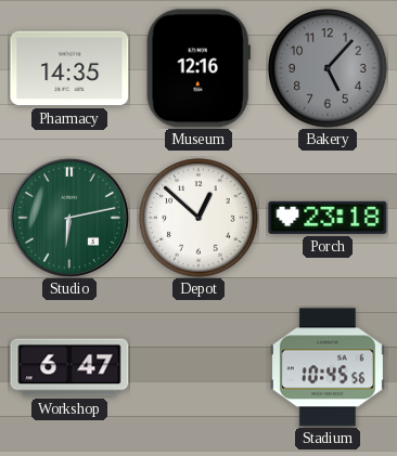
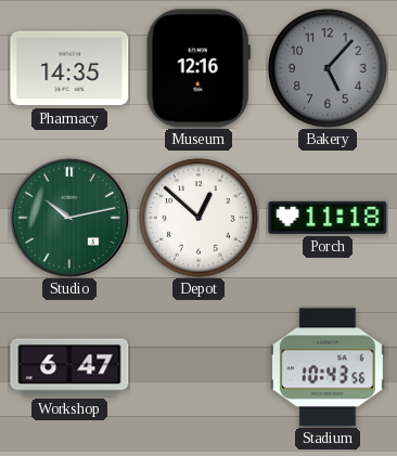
Studio: 6:13 -> 10:13
Porch: 23:18 -> 11:18
Stadium: 10:45 -> 10:43
